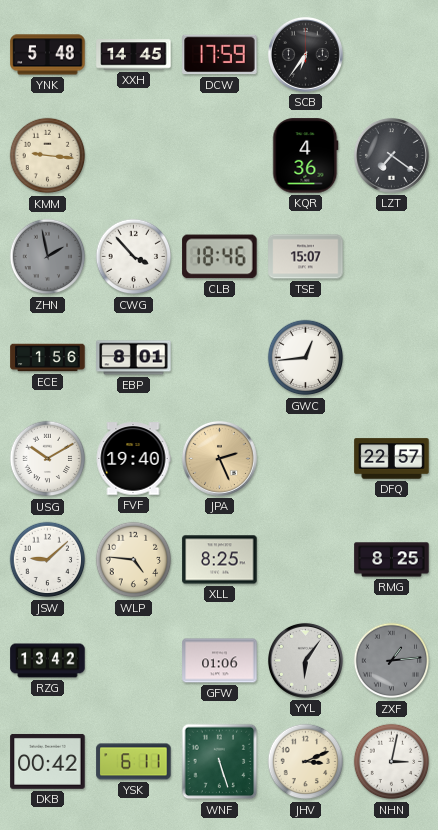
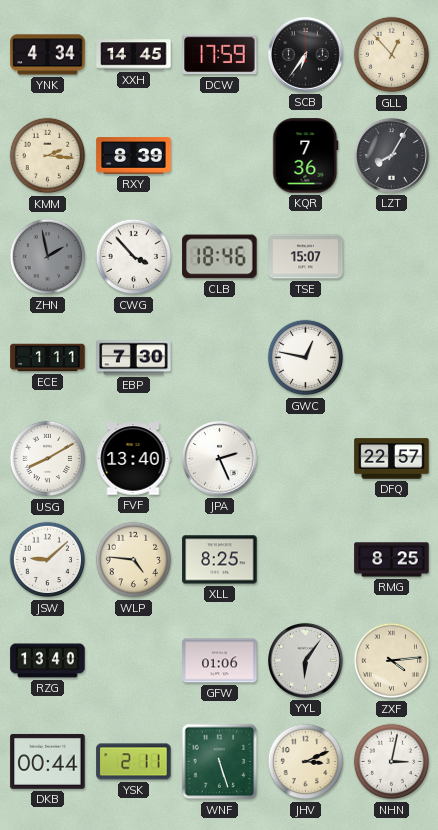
YNK: 5:48 -> 4:34
GLL: none -> 12:53
KMM: 9:16 -> 2:16
RXY: none -> 8:39
KQR: 4:36 -> 7:36
LZT: 7:21 -> 8:05
ECE: 1:56 -> 1:11
EBP: 8:01 -> 7:30
GWC: 12:44 -> 12:47
USG: 10:10 -> 8:10
FVF: 19:40 -> 13:40
JPA dial: champagne -> white
RZG: 13:42 -> 13:40
ZXF: 1:14 -> 4:14
ZXF dial: grey -> cream
DKB: 00:42 -> 00:44
YSK: 6:11 -> 2:11
